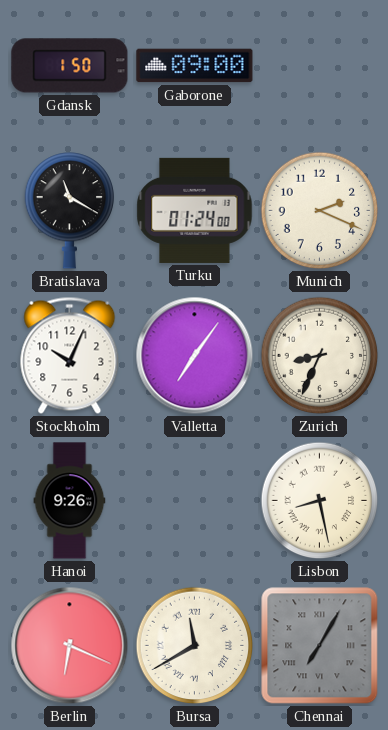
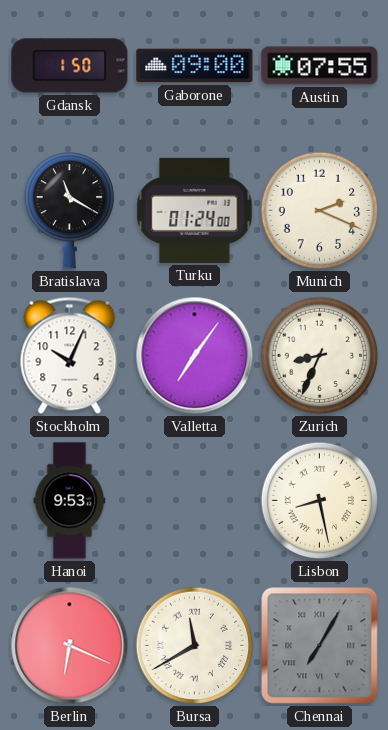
Austin: none -> 07:55
Hanoi: 9:26 -> 9:53
